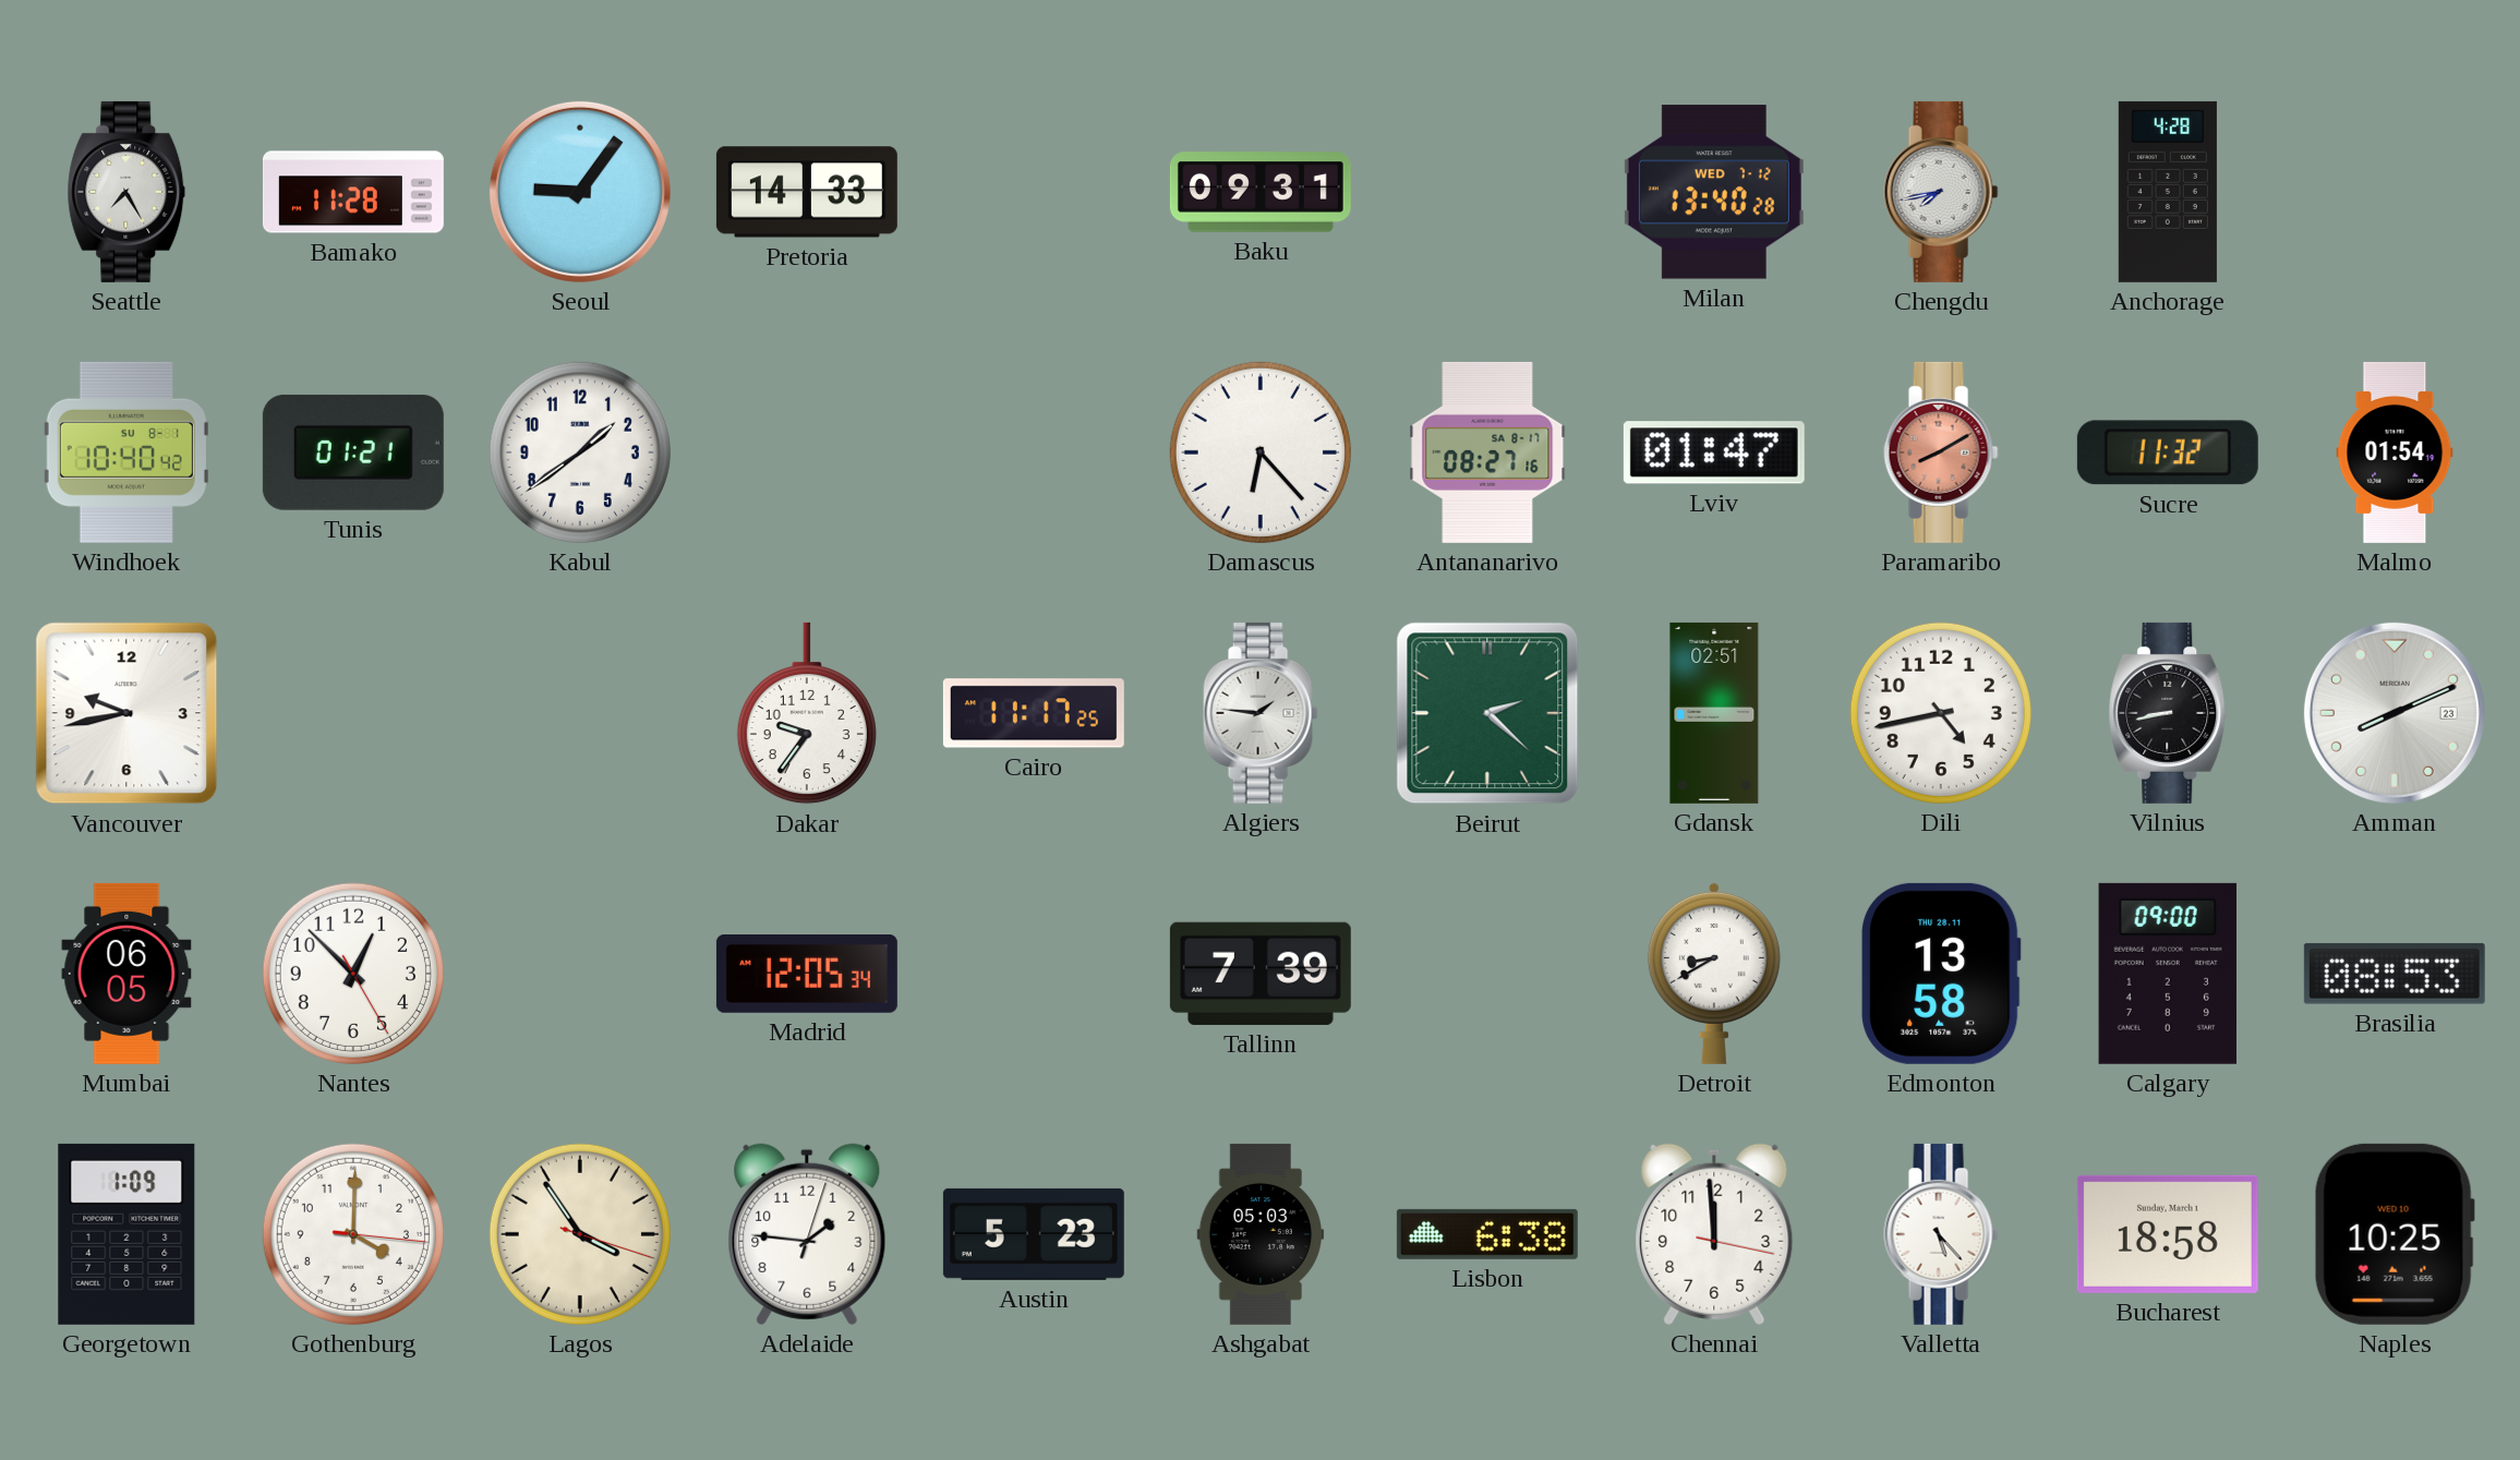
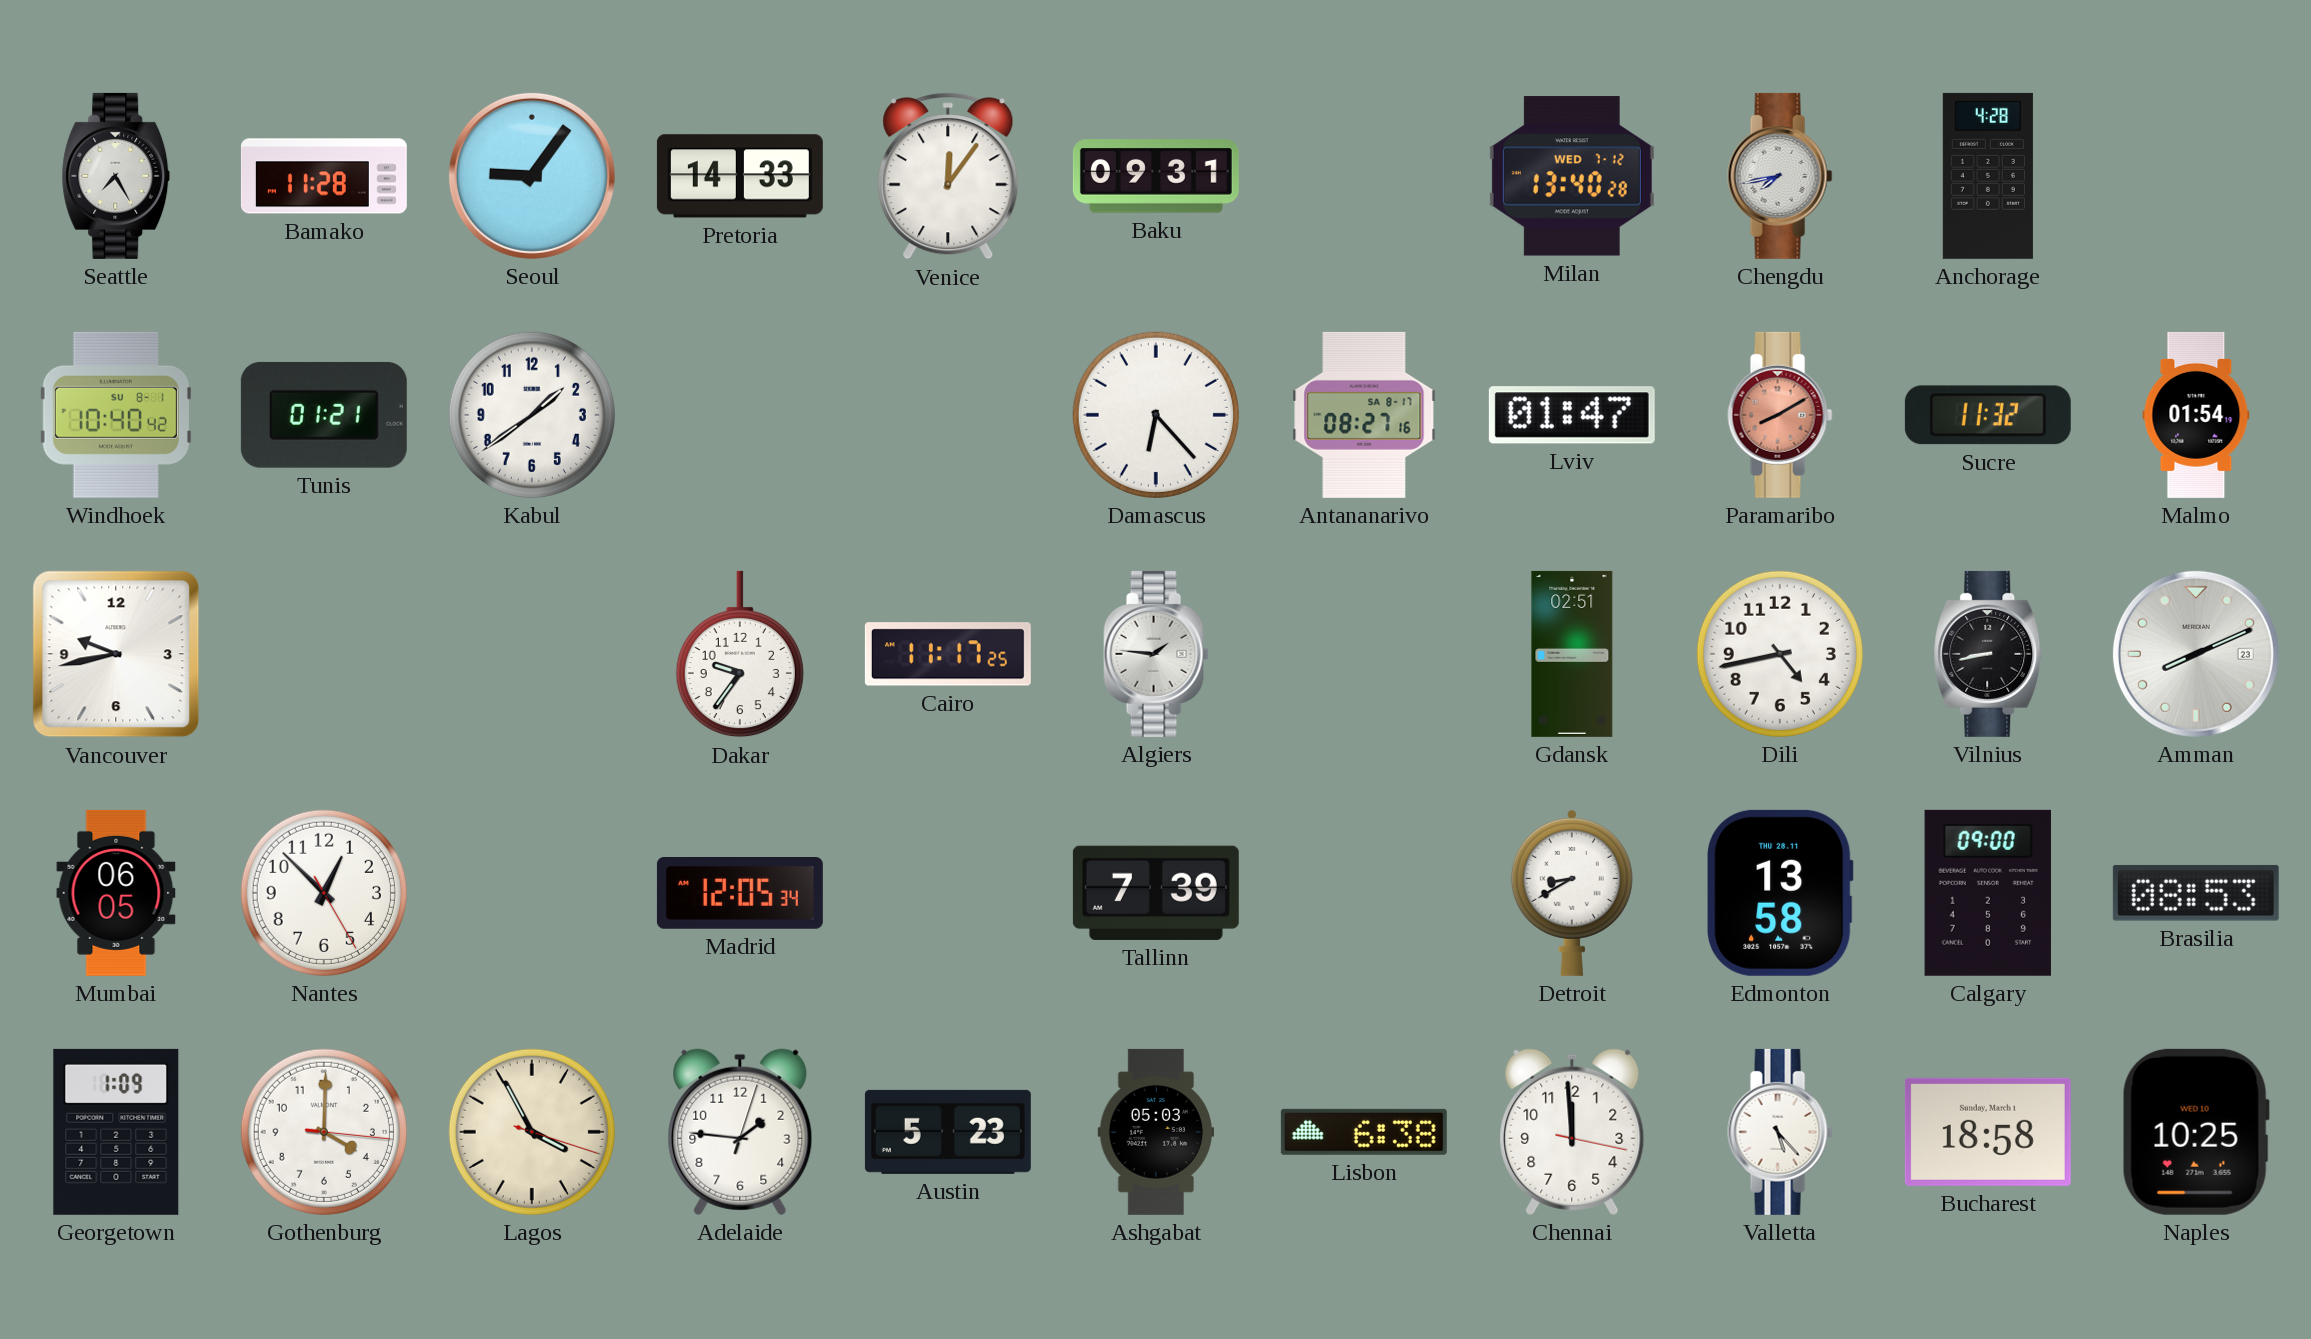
Venice: none -> 12:06
Beirut: 2:22 -> none
Lagos: 3:54 -> 3:55
